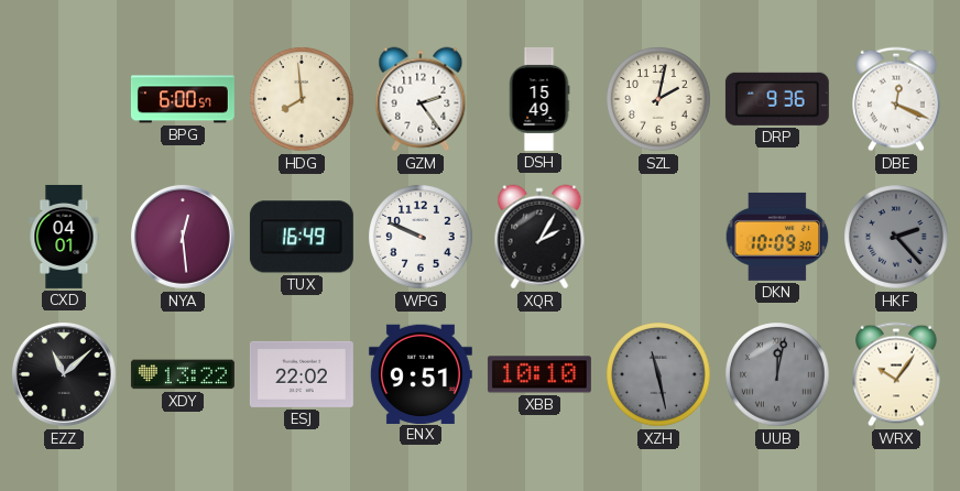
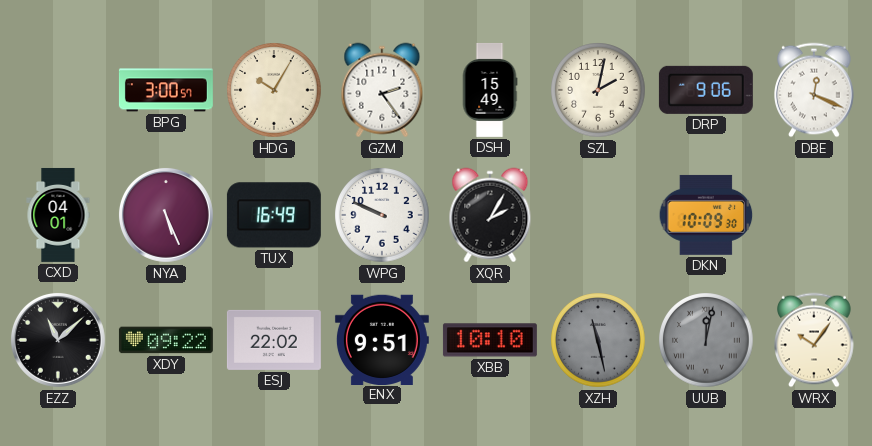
BPG: 6:00 -> 3:00
HDG: 7:59 -> 10:05
DRP: 9:36 -> 9:06
NYA: 12:29 -> 5:26
HKF: 2:23 -> none
XDY: 13:22 -> 09:22
